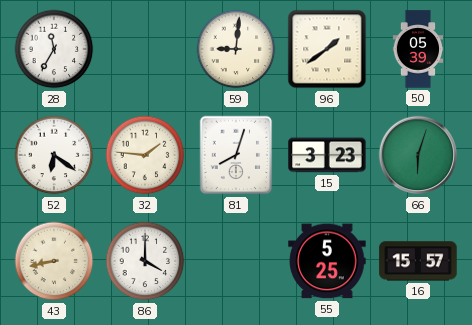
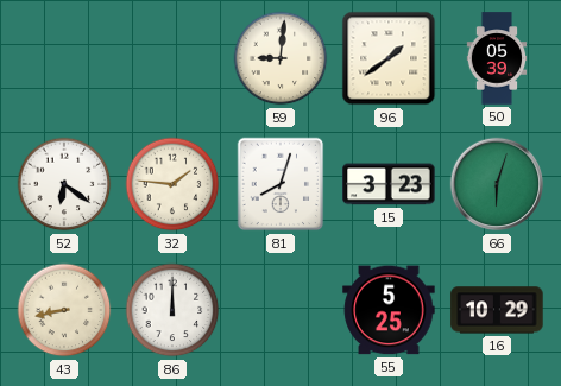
28: 11:35 -> none
86: 4:00 -> 12:00
16: 15:57 -> 10:29
